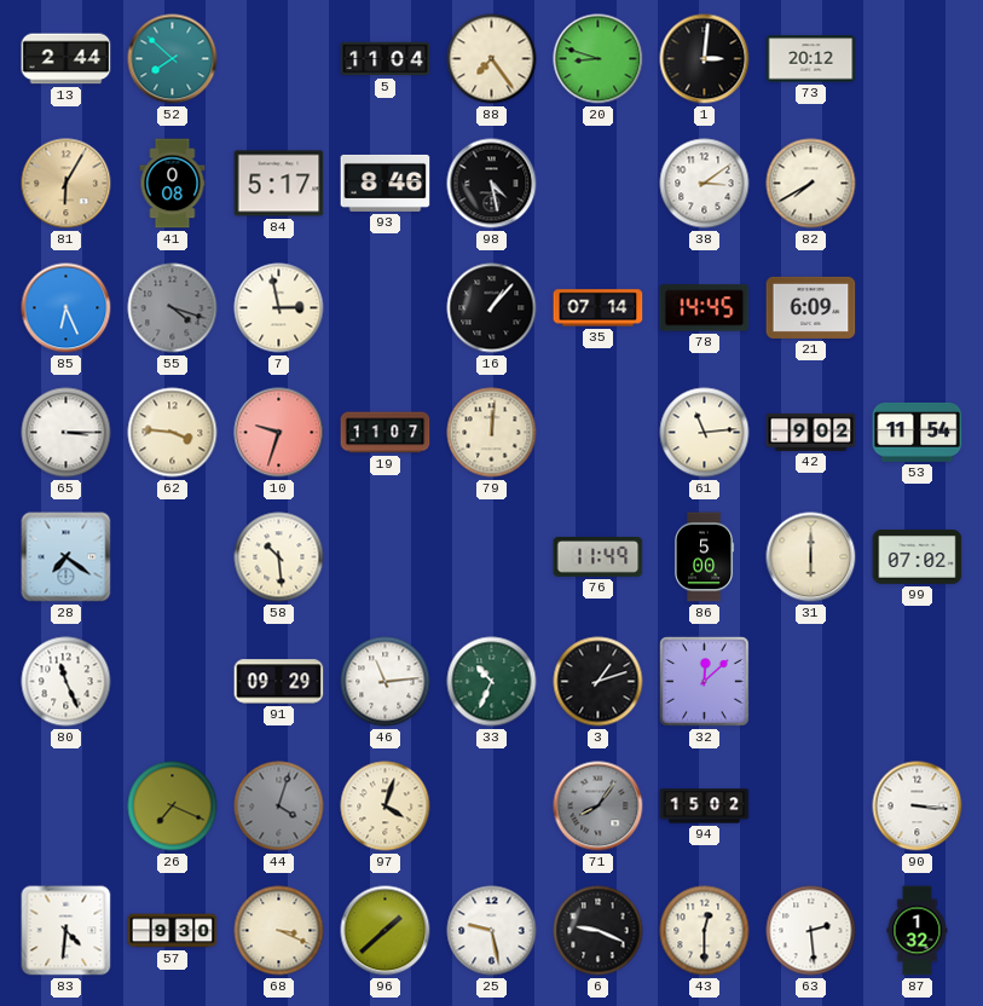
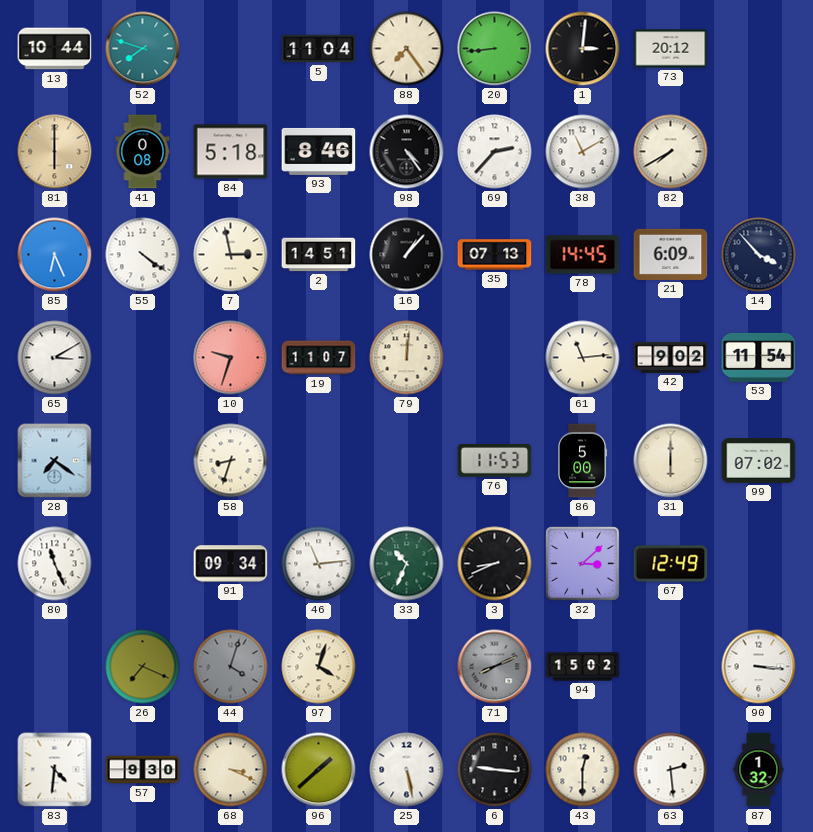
13: 2:44 -> 10:44
52: 7:52 -> 7:48
20: 8:48 -> 8:44
81: 6:05 -> 6:00
84: 5:17 -> 5:18
98: 4:28 -> 4:24
69: none -> 2:37
38: 3:09 -> 11:10
55: 4:18 -> 4:21
55 dial: grey -> white
2: none -> 14:51
35: 07:14 -> 07:13
14: none -> 3:53
65: 3:15 -> 3:10
62: 3:46 -> none
58: 10:29 -> 8:33
76: 11:49 -> 11:53
91: 09:29 -> 09:34
3: 1:12 -> 8:41
32: 12:08 -> 3:08
67: none -> 12:49
71: 8:06 -> 8:11
25: 9:28 -> 5:28
6: 9:19 -> 9:16
